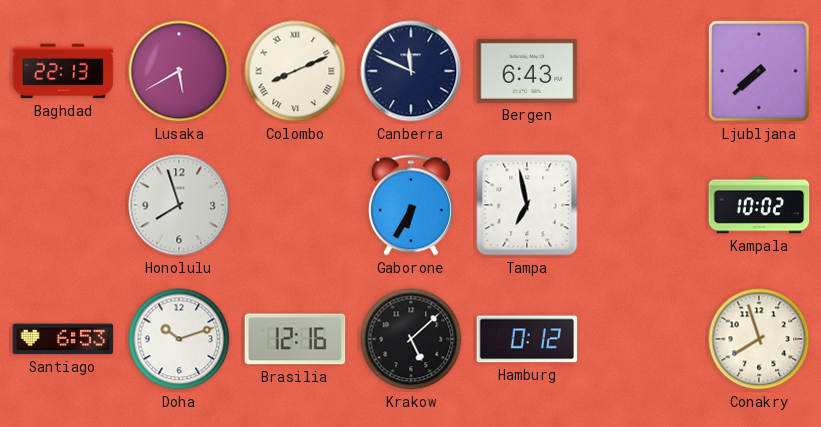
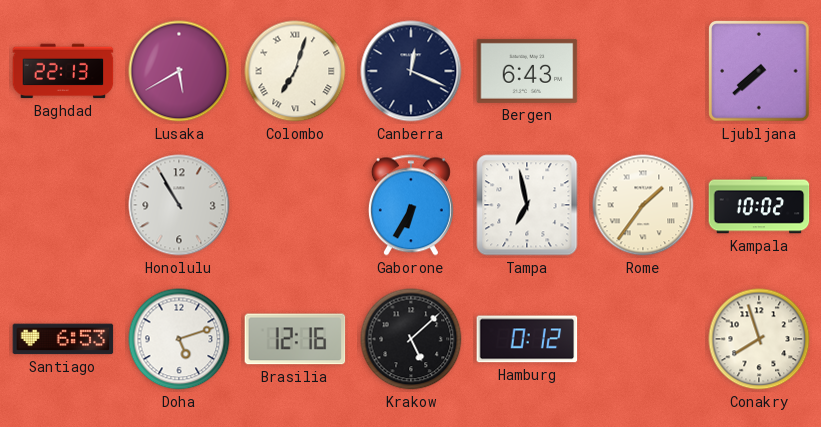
Colombo: 8:11 -> 7:03
Canberra: 11:49 -> 12:19
Honolulu: 7:57 -> 10:55
Rome: none -> 1:36
Doha: 10:12 -> 5:12
